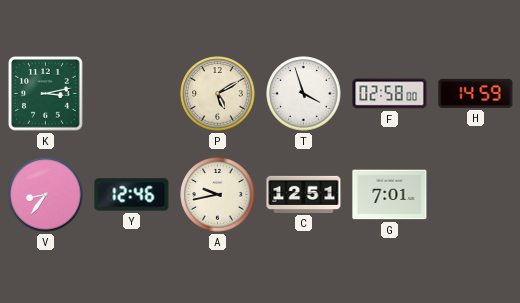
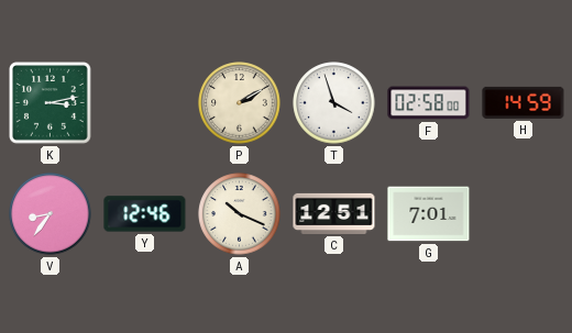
P: 5:10 -> 2:10
A: 9:43 -> 10:19
